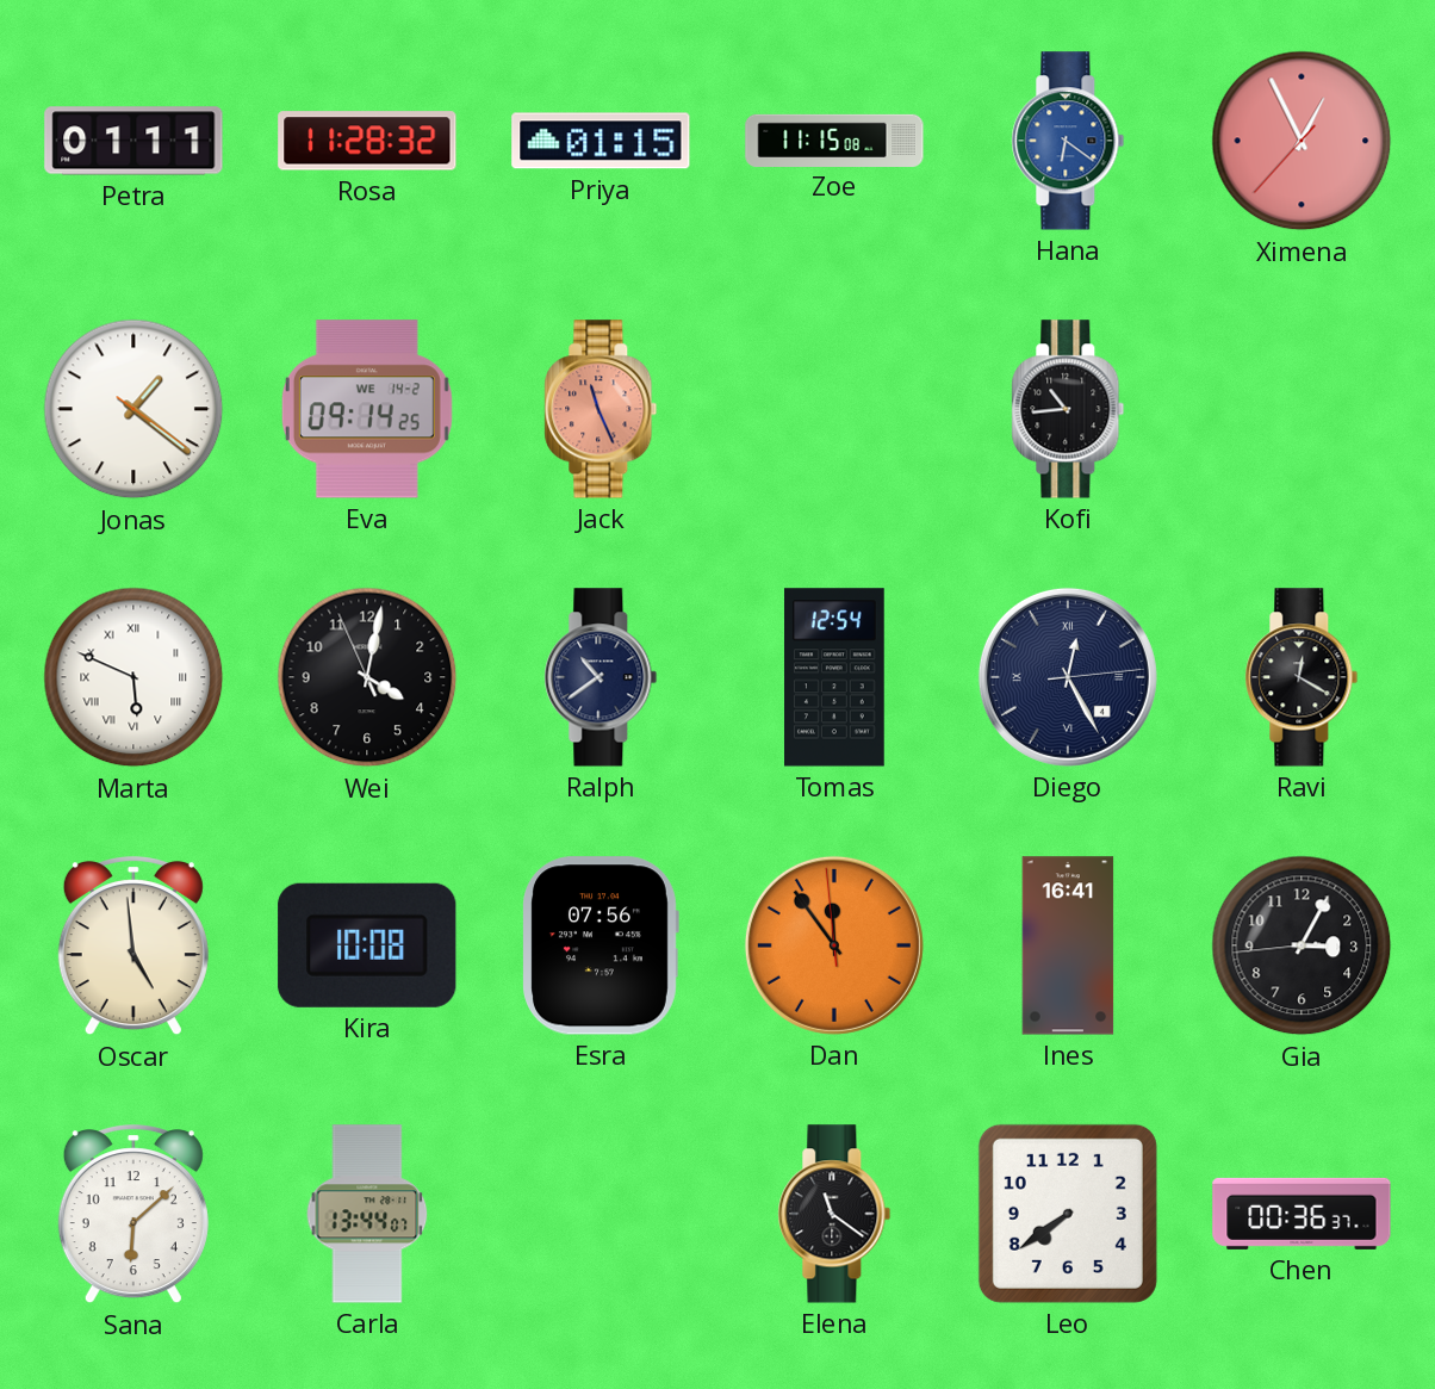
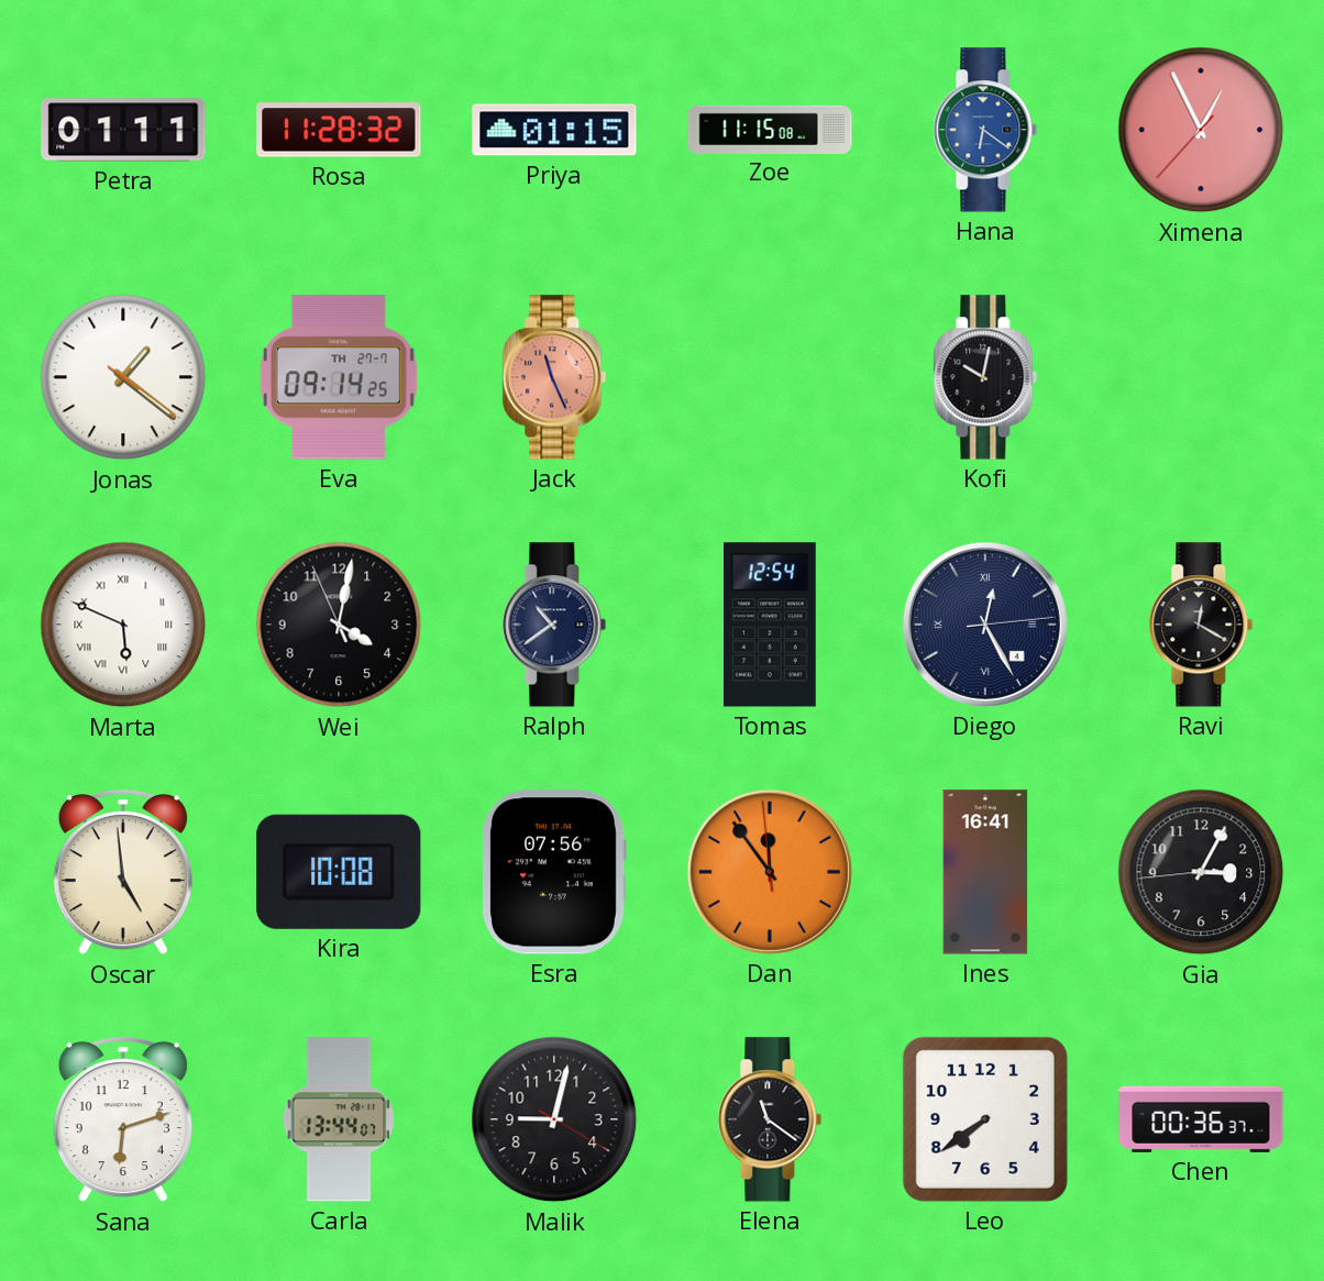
Eva date: WE 14-2 -> TH 27-7
Kofi: 10:44 -> 10:02
Sana: 6:08 -> 6:12
Malik: none -> 9:02
